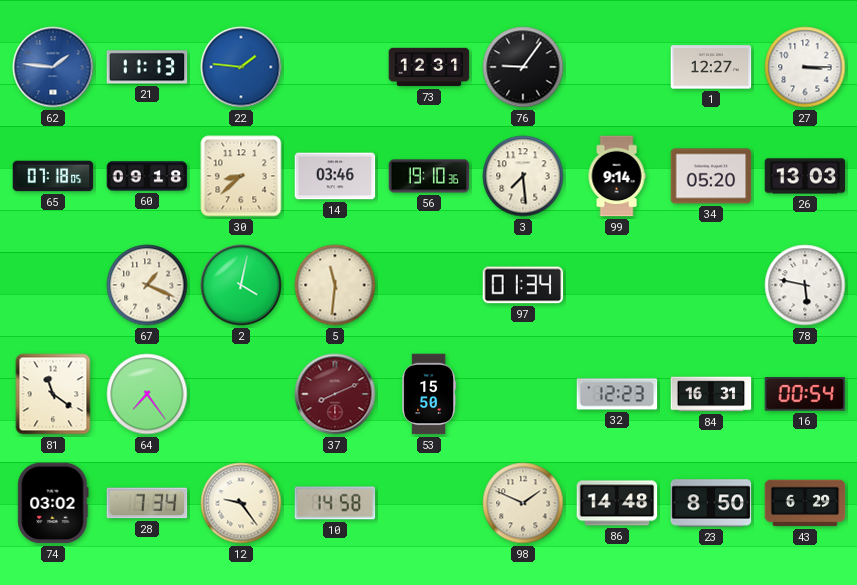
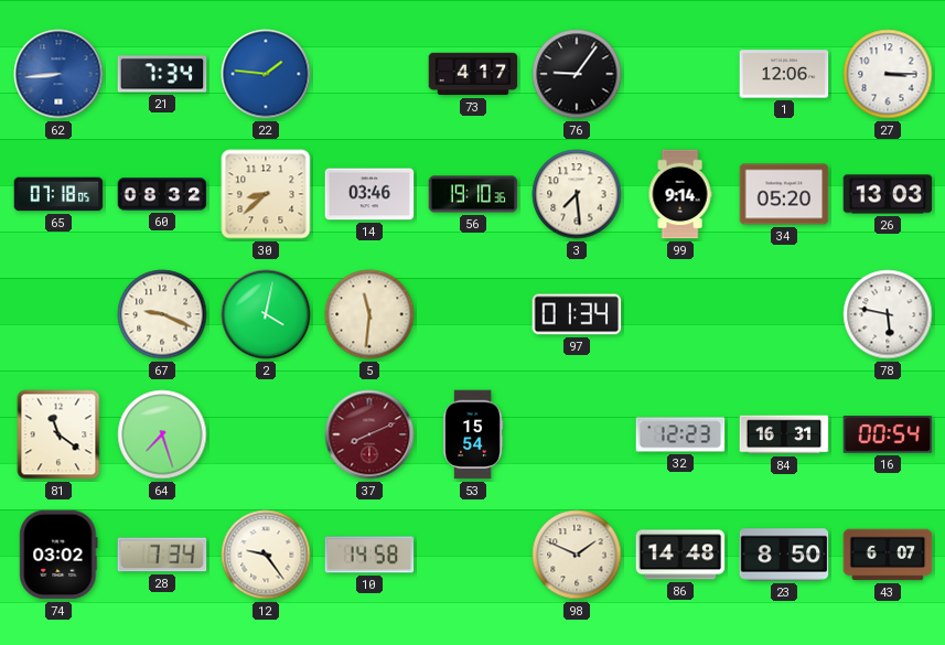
62: 1:46 -> 8:44
21: 11:13 -> 7:34
73: 12:31 -> 4:17
1: 12:27 -> 12:06
60: 09:18 -> 08:32
67: 1:19 -> 9:19
64: 7:24 -> 7:27
53: 15:50 -> 15:54
43: 6:29 -> 6:07
